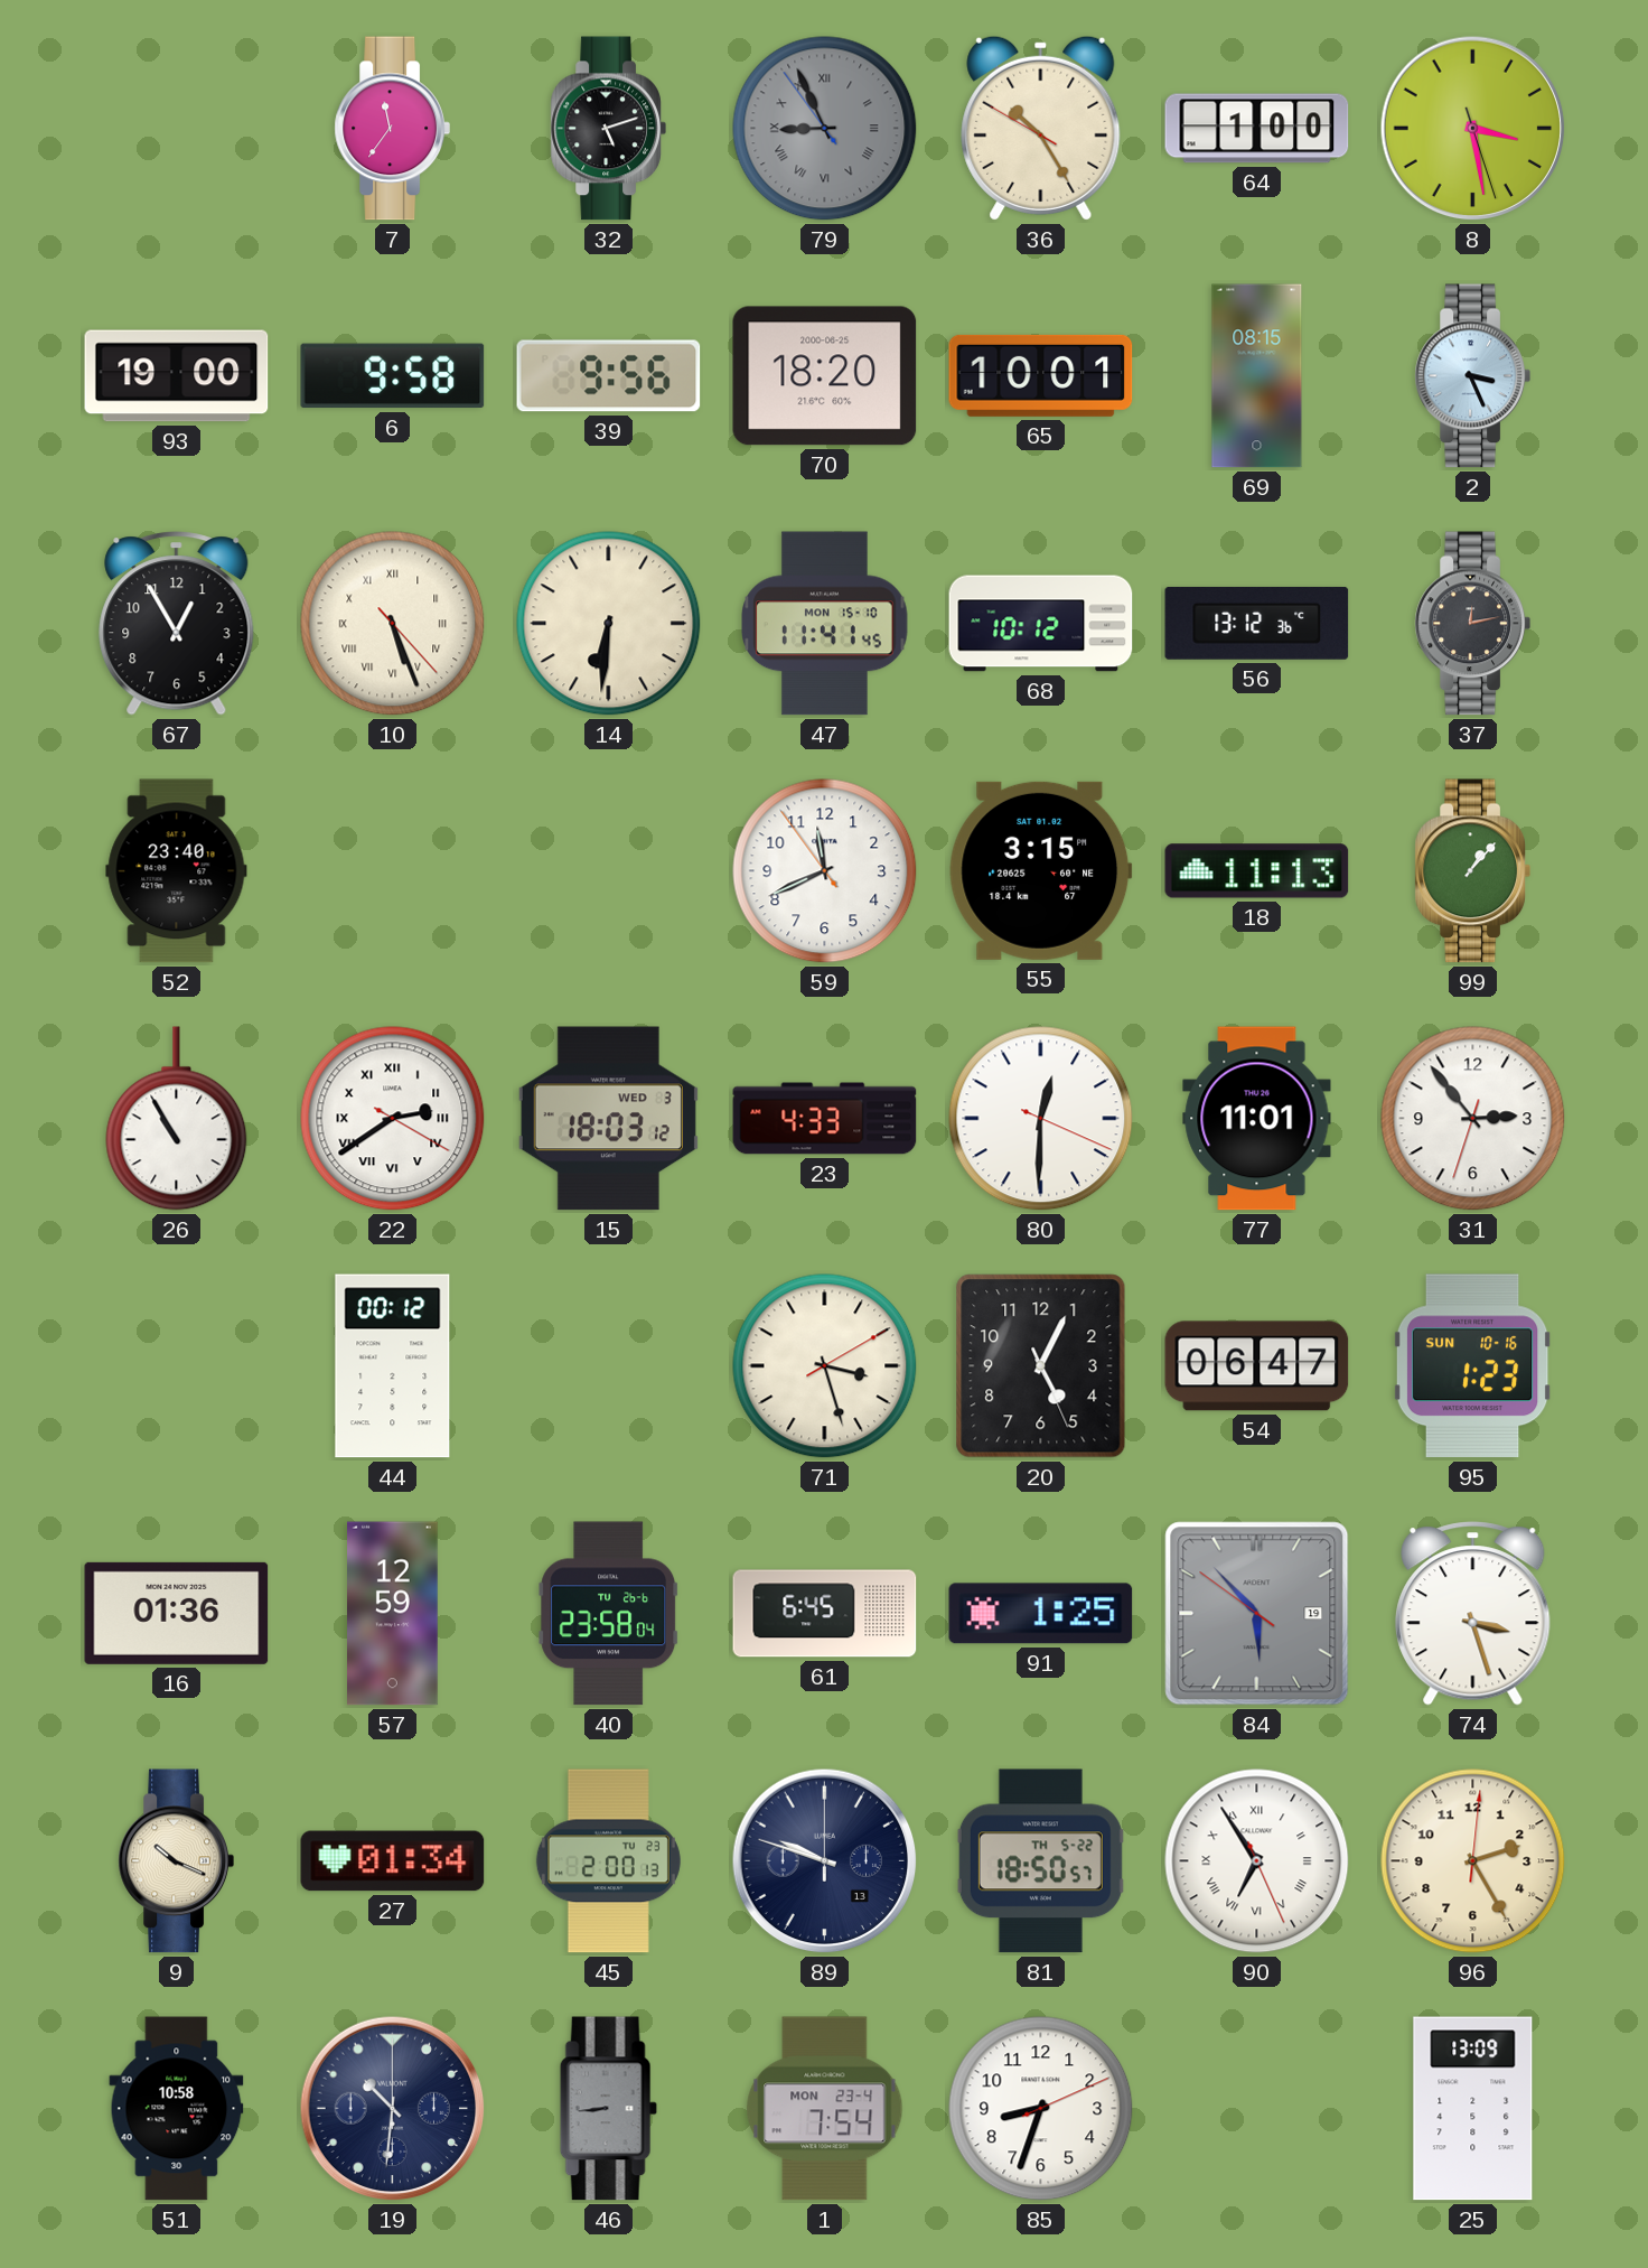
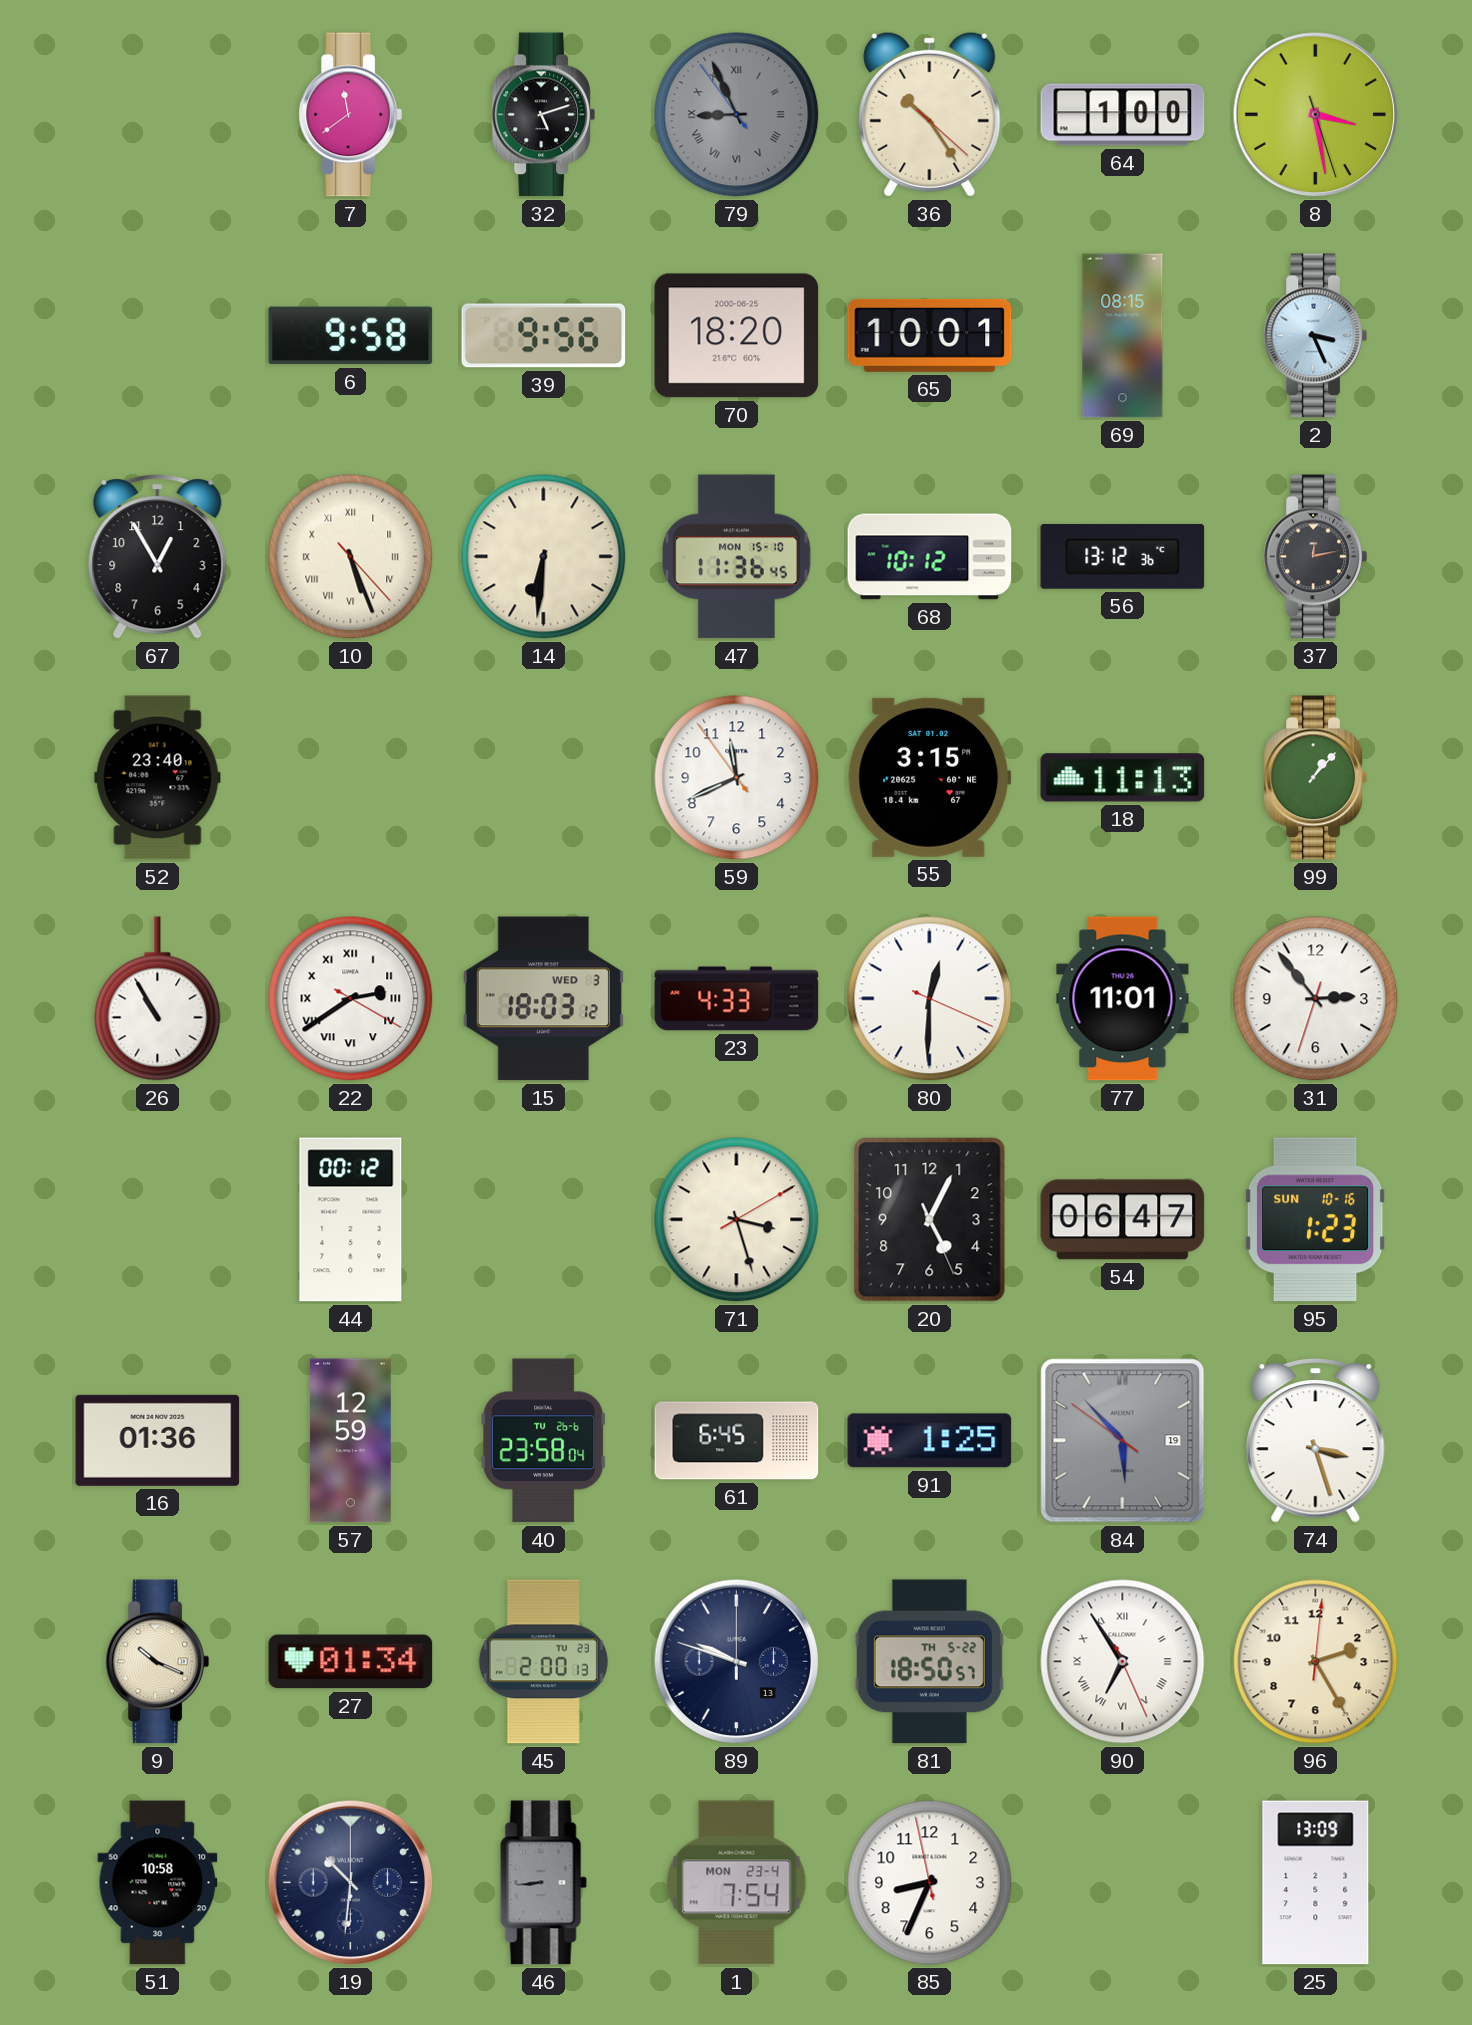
7: 11:36 -> 11:39
36: 10:24:50 -> 10:24:22
93: 19:00 -> none
47: 11:41 -> 11:36
85: 8:33:11 -> 8:33:58
